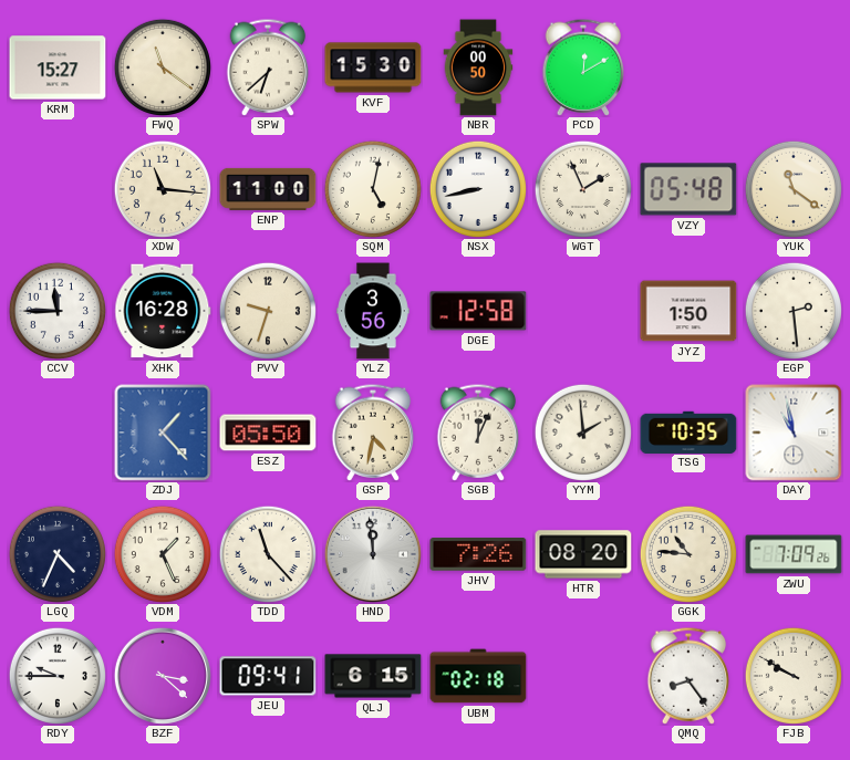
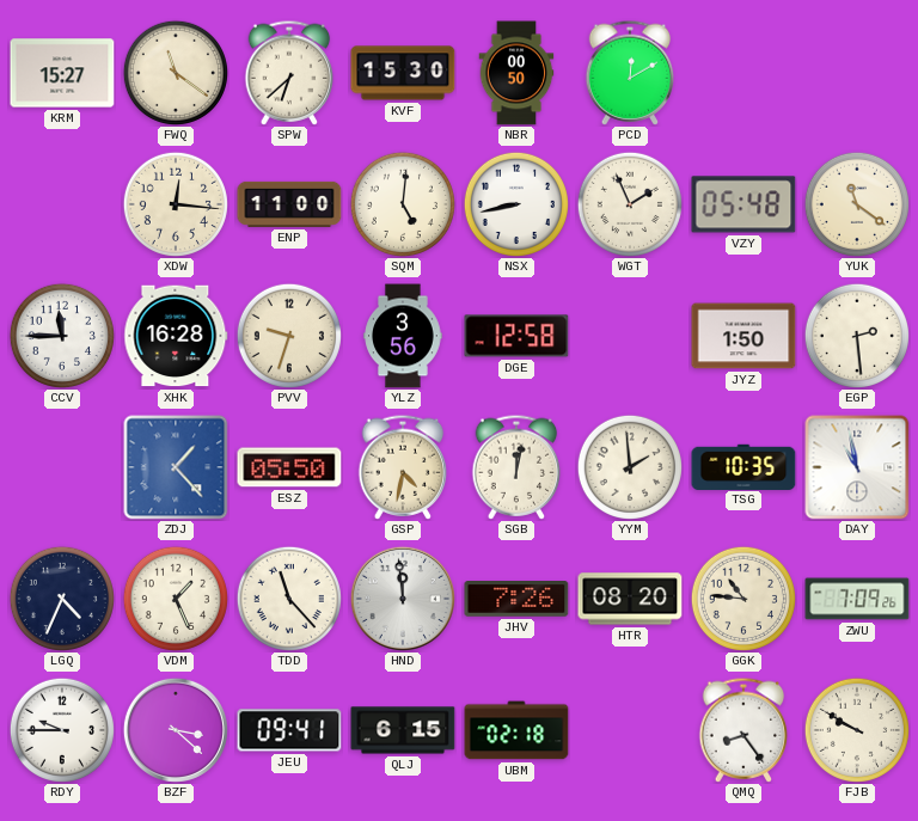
XDW: 11:16 -> 12:16
SQM: 5:02 -> 5:01
SGB: 12:04 -> 12:02
